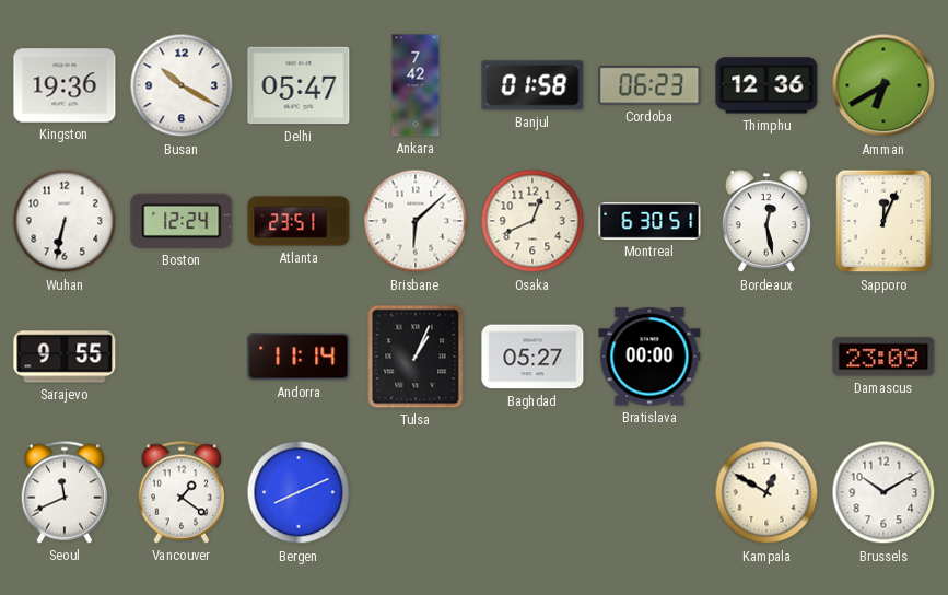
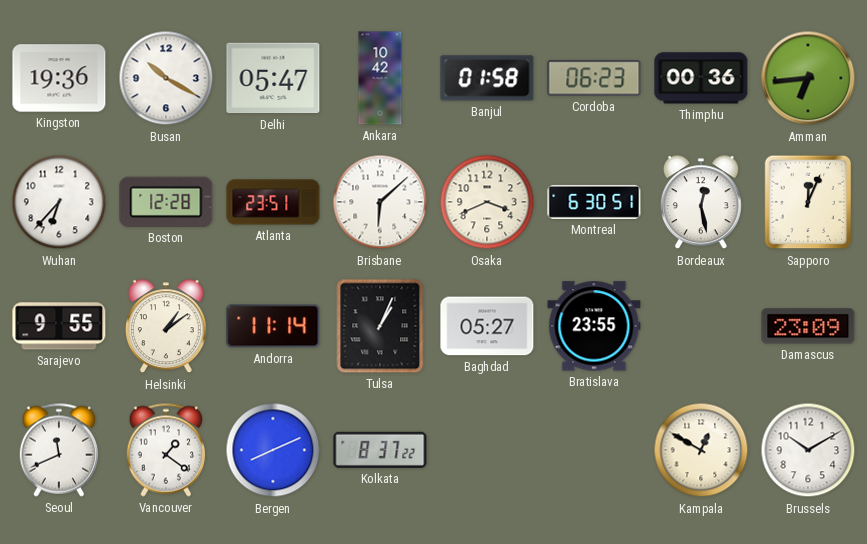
Ankara: 7:42 -> 10:42
Thimphu: 12:36 -> 00:36
Amman: 6:40 -> 6:44
Wuhan: 6:32 -> 6:37
Boston: 12:24 -> 12:28
Osaka: 12:41 -> 3:41
Helsinki: none -> 1:09
Bratislava: 00:00 -> 23:55
Kolkata: none -> 8:37
